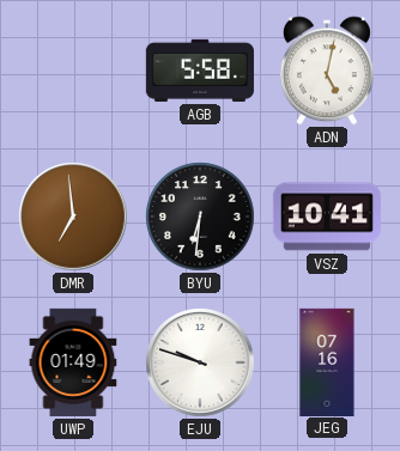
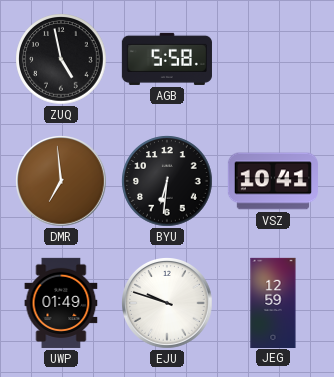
ZUQ: none -> 4:58
ADN: 5:02 -> none
JEG: 07:16 -> 12:59
